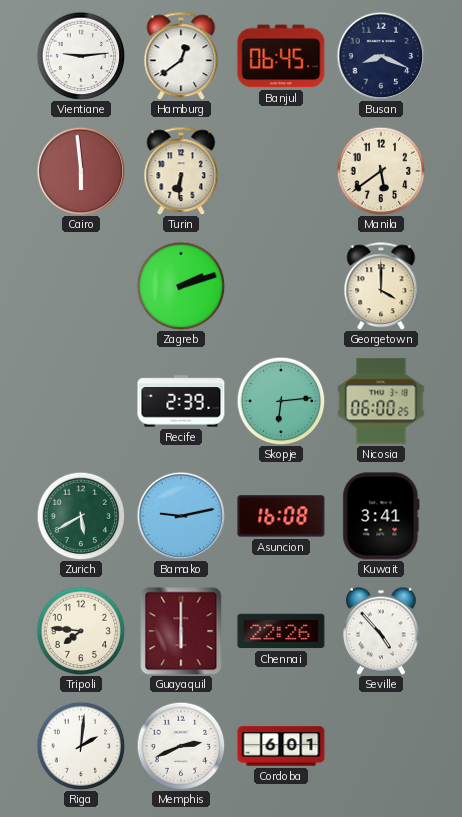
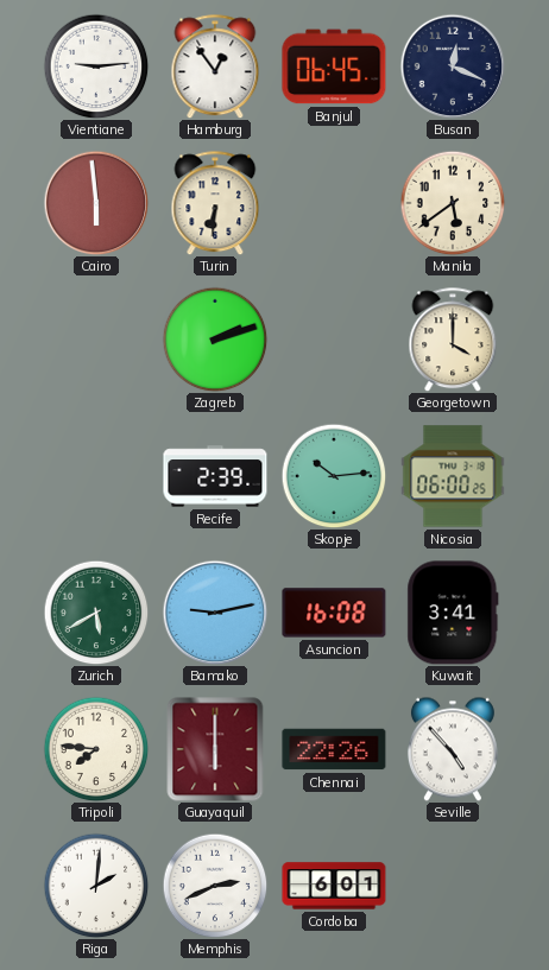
Hamburg: 12:39 -> 12:54
Busan: 8:19 -> 12:19
Skopje: 6:14 -> 10:14
